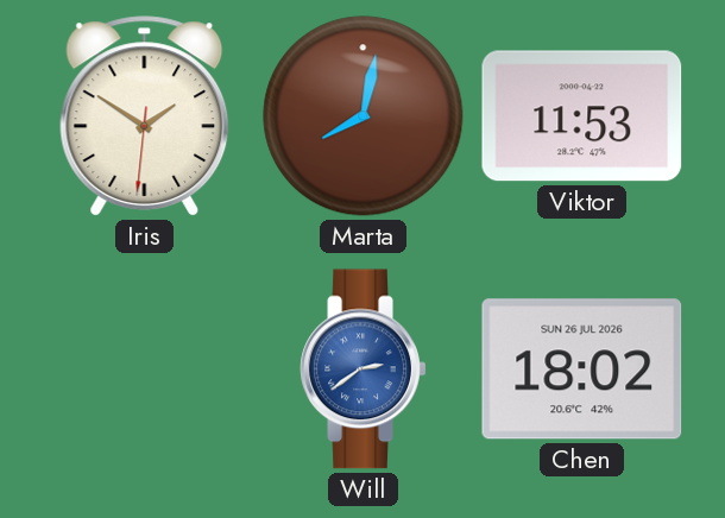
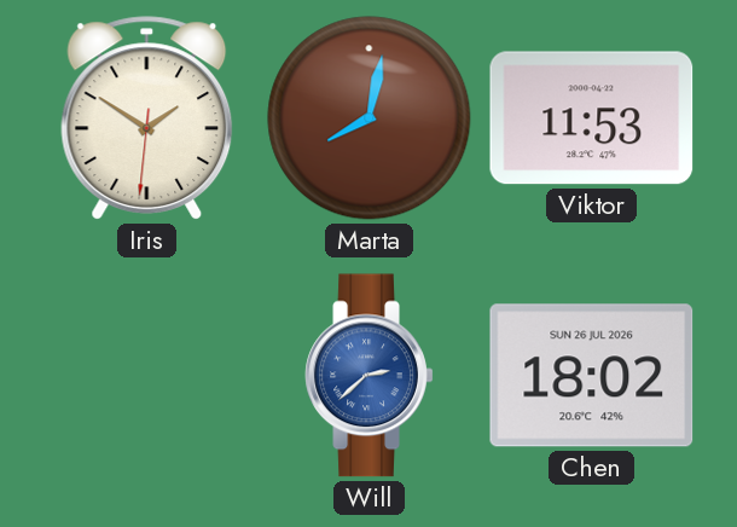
Will: 2:39 -> 2:38
